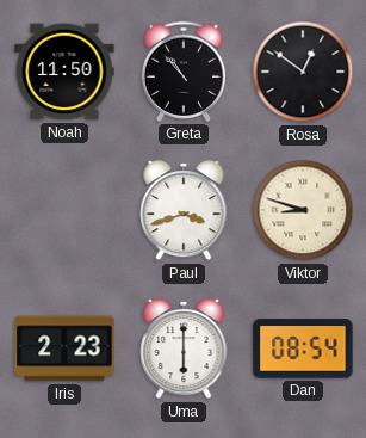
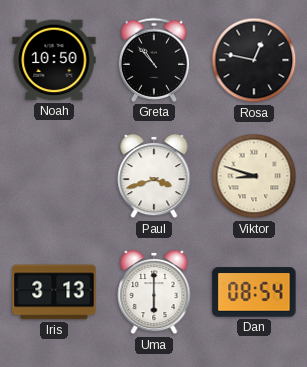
Noah: 11:50 -> 10:50
Rosa: 12:51 -> 12:47
Iris: 2:23 -> 3:13
